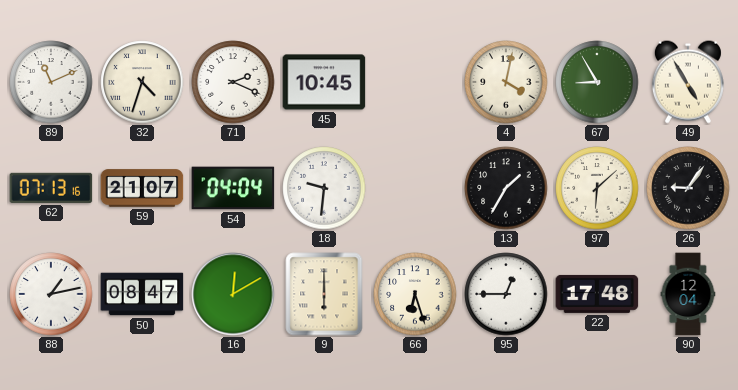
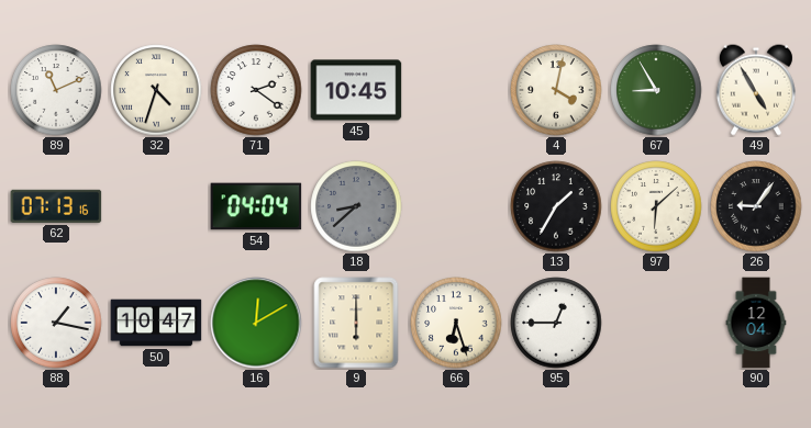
71: 2:19 -> 2:21
59: 21:07 -> none
18: 9:31 -> 8:38
18 dial: white -> grey
88: 1:13 -> 1:17
50: 08:47 -> 10:47
22: 17:48 -> none
